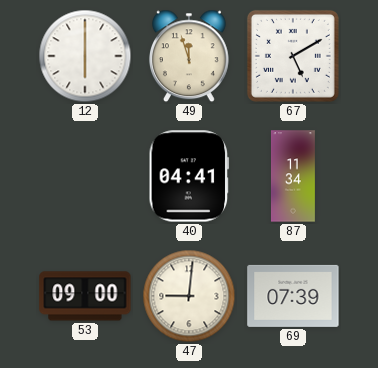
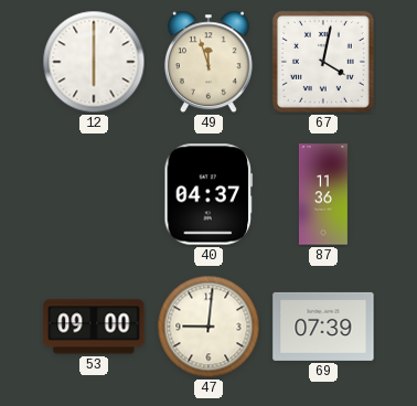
67: 5:10 -> 4:02
40: 04:41 -> 04:37
87: 11:34 -> 11:36
